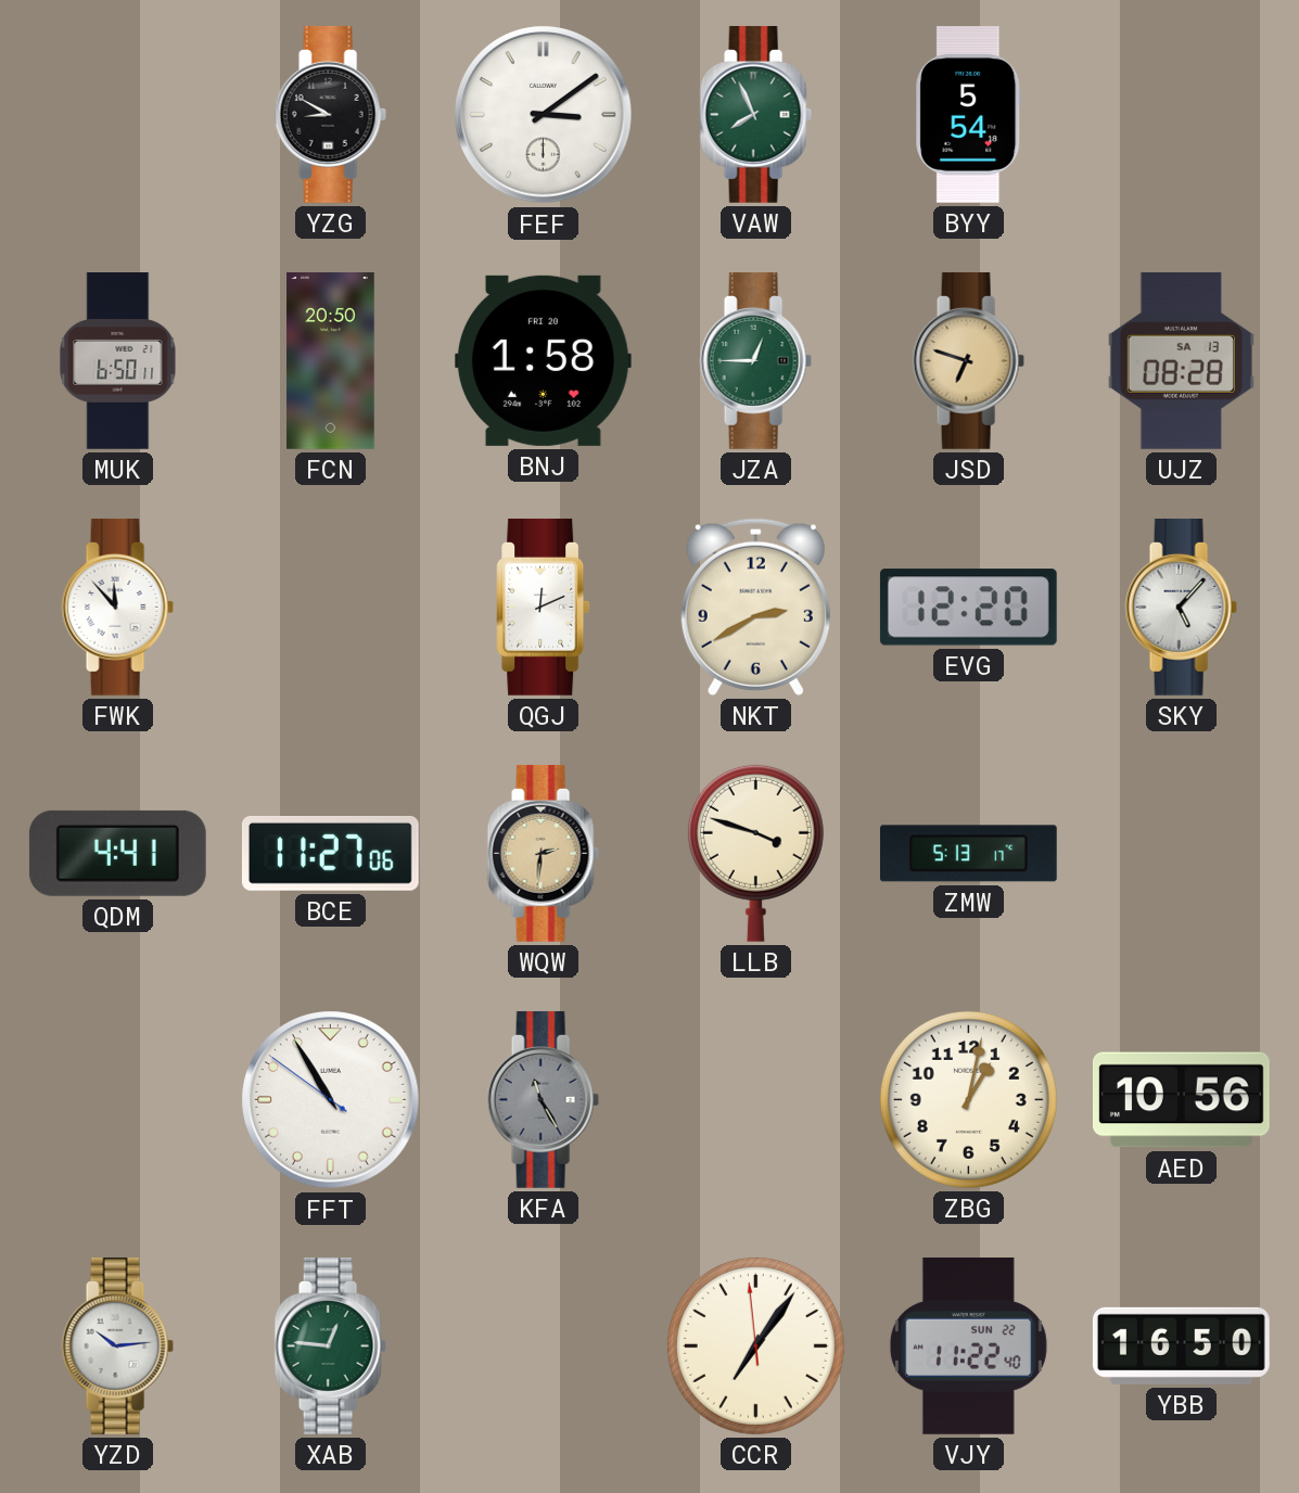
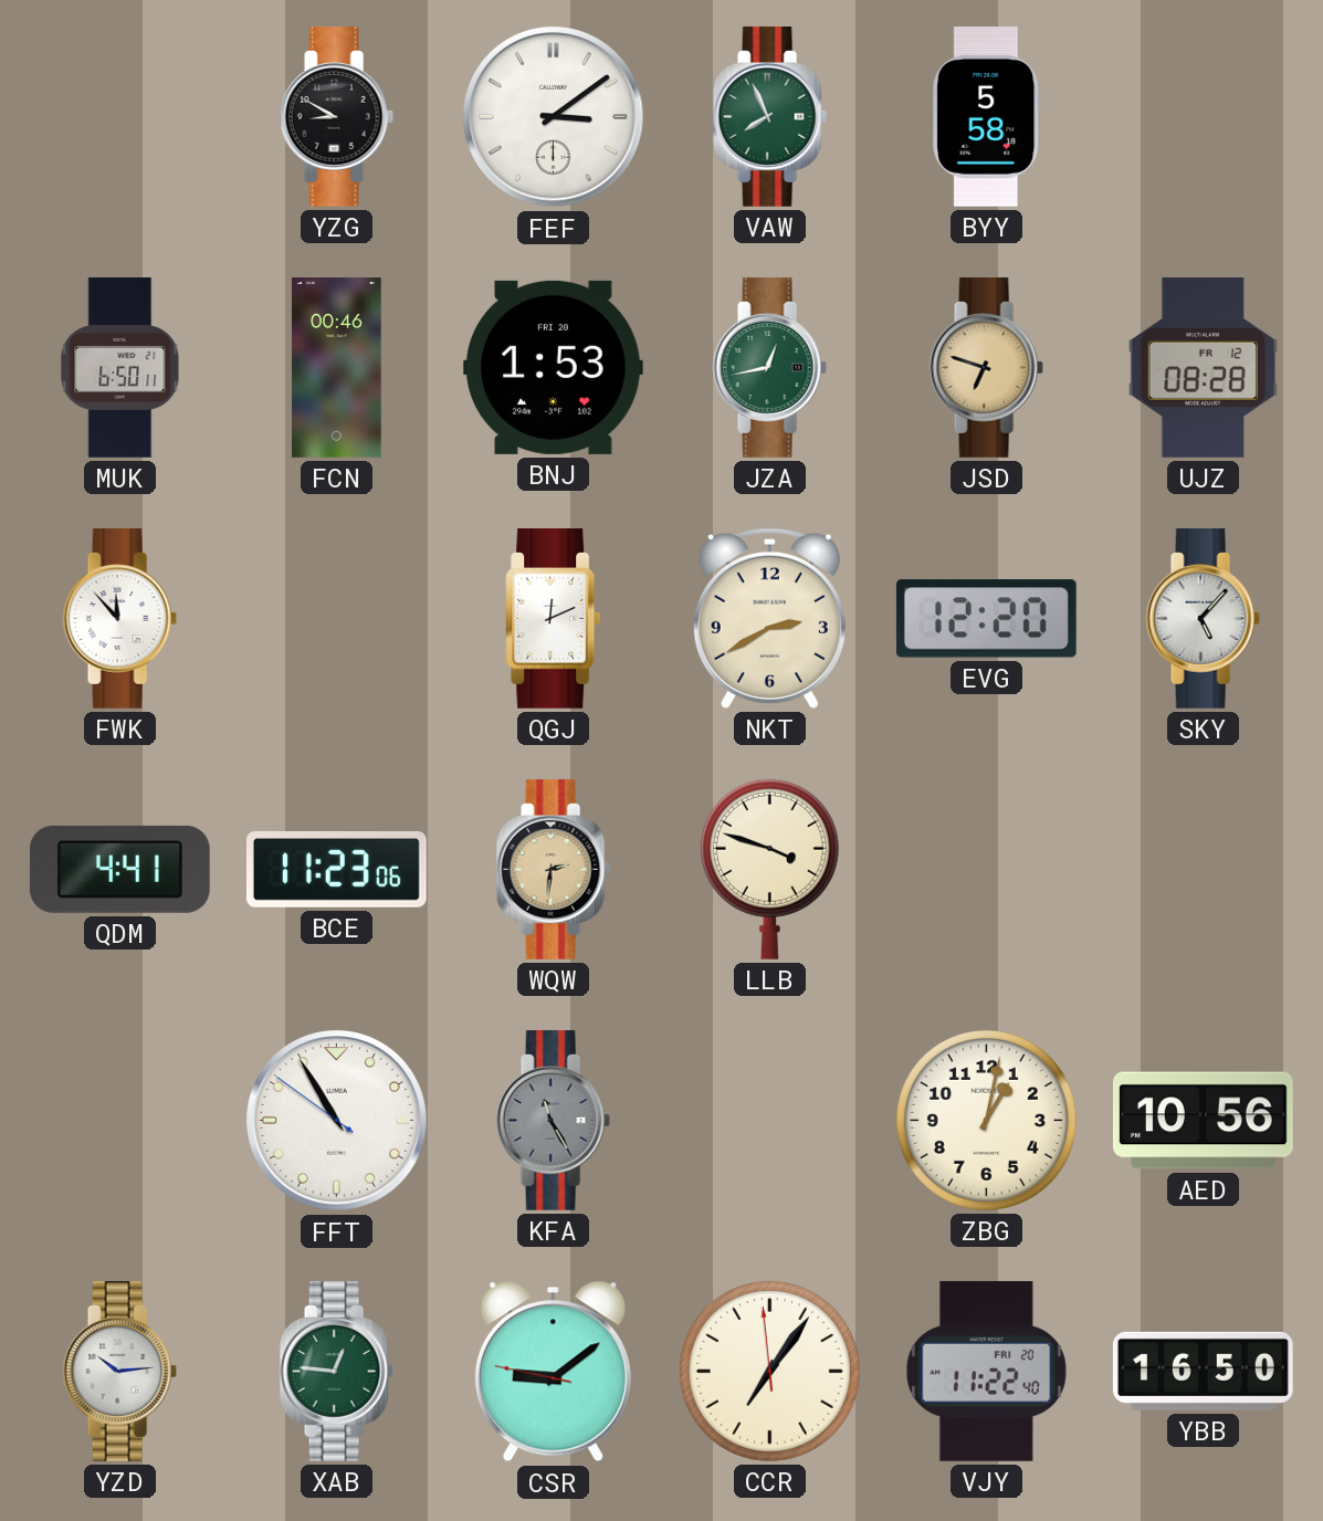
BYY: 5:54 -> 5:58
FCN: 20:50 -> 00:46
BNJ: 1:58 -> 1:53
JZA: 12:45 -> 12:43
UJZ date: SA 13 -> FR 12
BCE: 11:27 -> 11:23
ZMW: 5:13 -> none
CSR: none -> 9:08
VJY date: SUN 22 -> FRI 20
